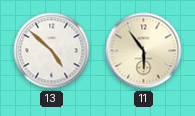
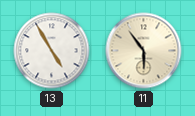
13: 4:52 -> 4:55
